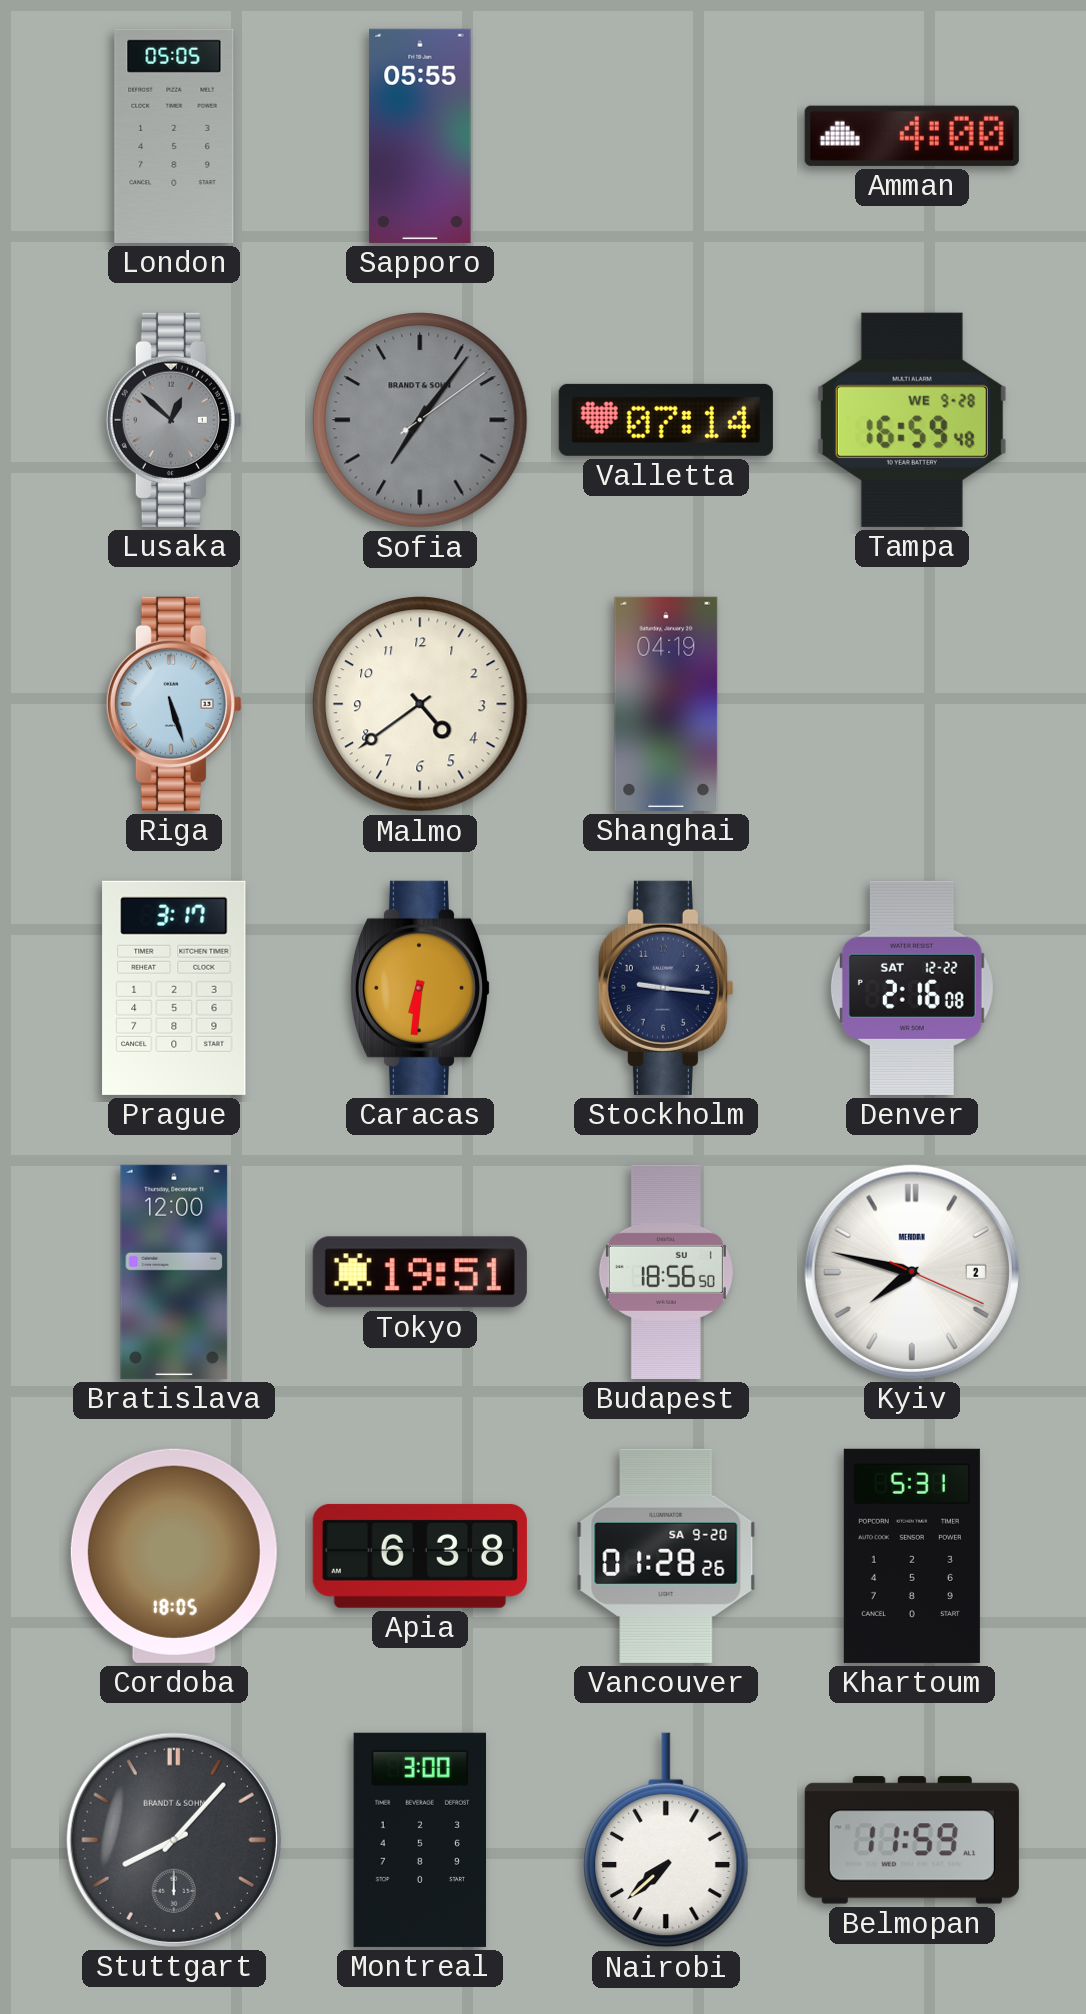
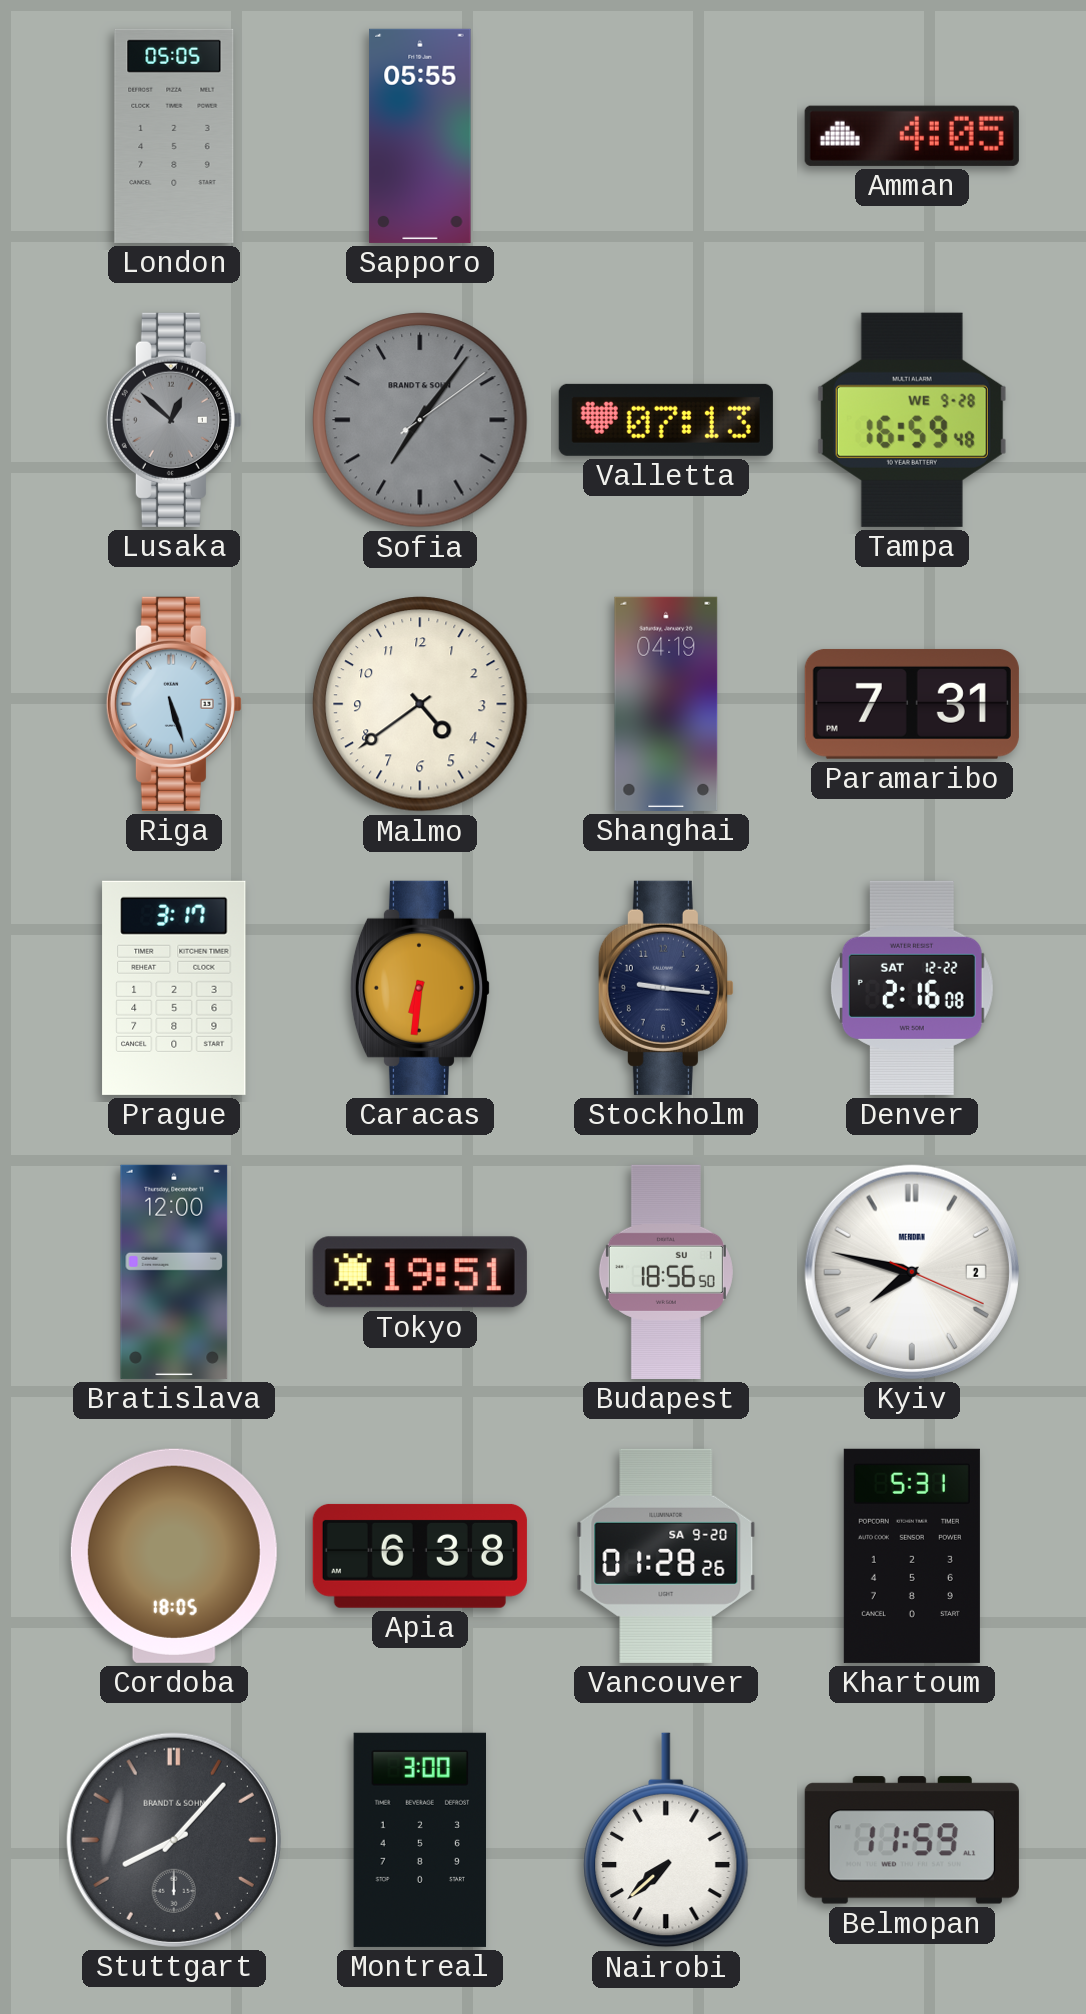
Amman: 4:00 -> 4:05
Valletta: 07:14 -> 07:13
Paramaribo: none -> 7:31
